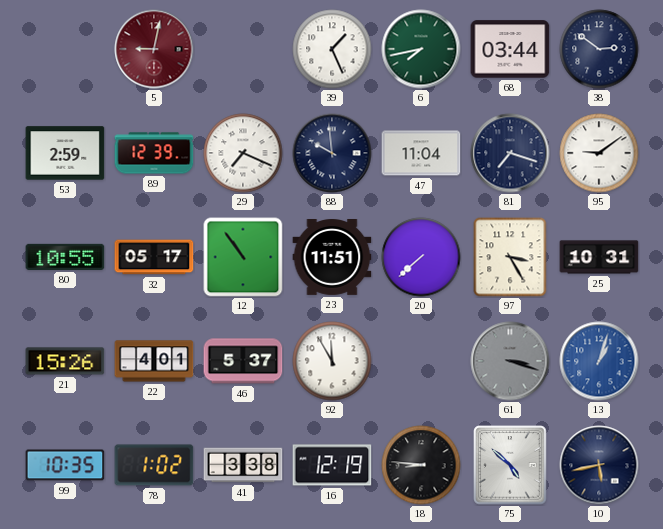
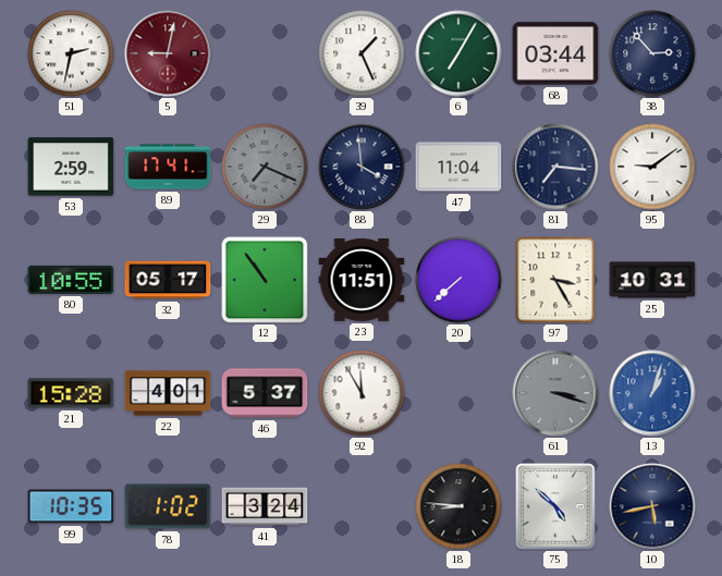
51: none -> 2:32
6: 7:43 -> 7:05
38: 2:51 -> 2:53
89: 12:39 -> 17:41
29 dial: white -> grey
88: 9:59 -> 3:59
81: 7:18 -> 7:16
21: 15:26 -> 15:28
41: 3:38 -> 3:24
16: 12:19 -> none
